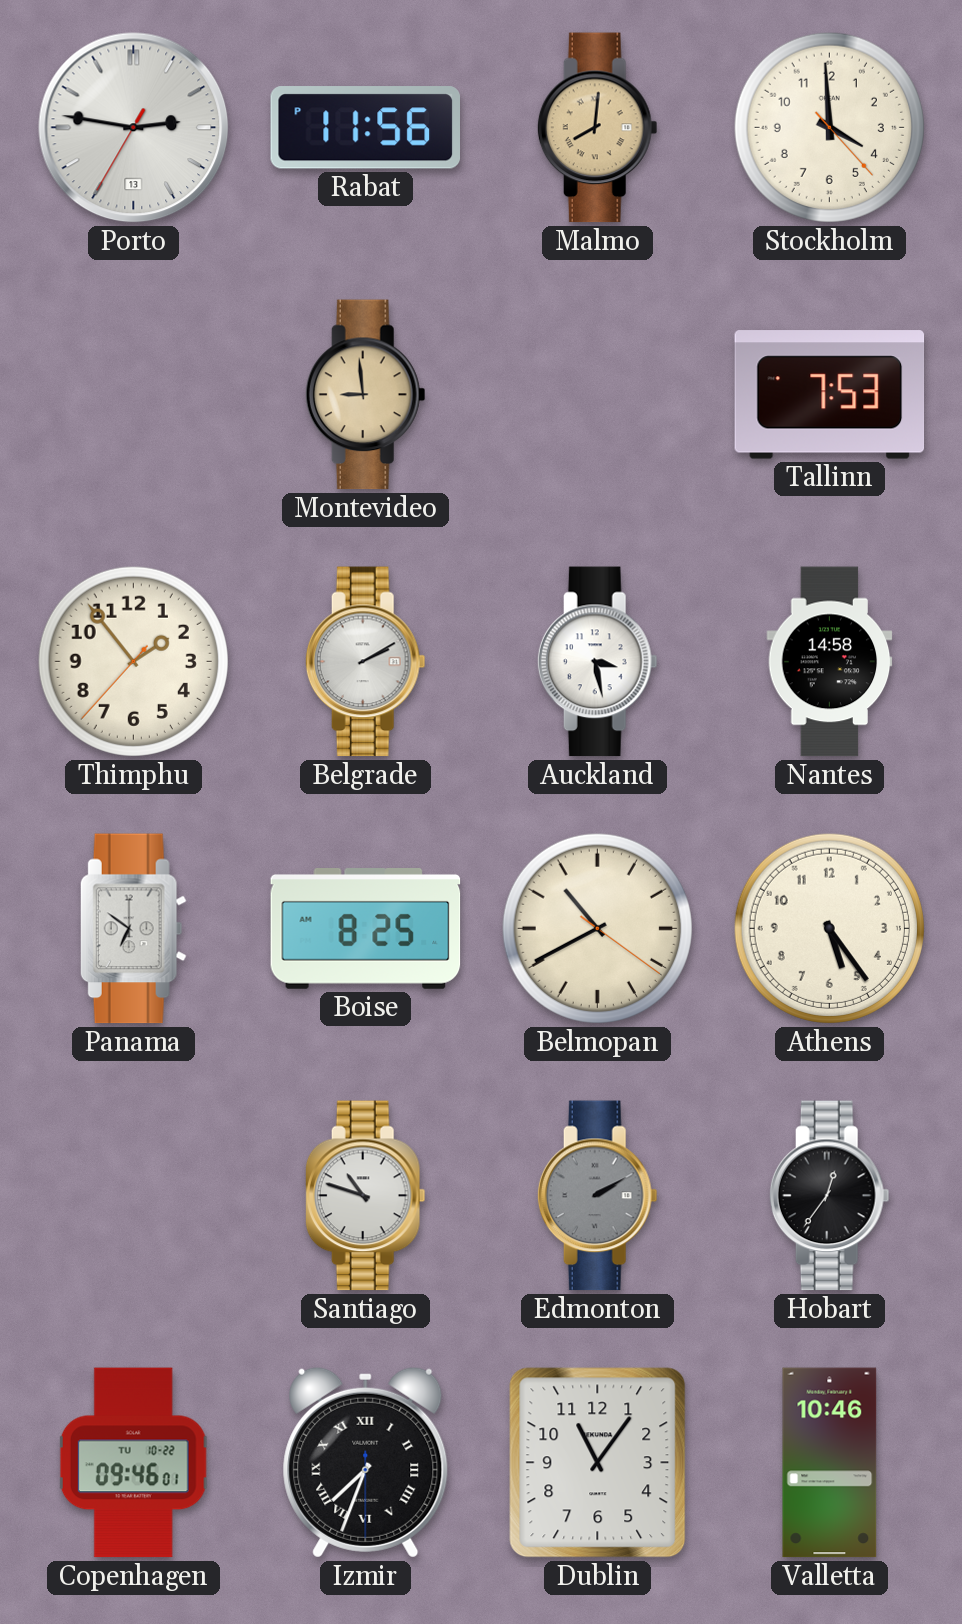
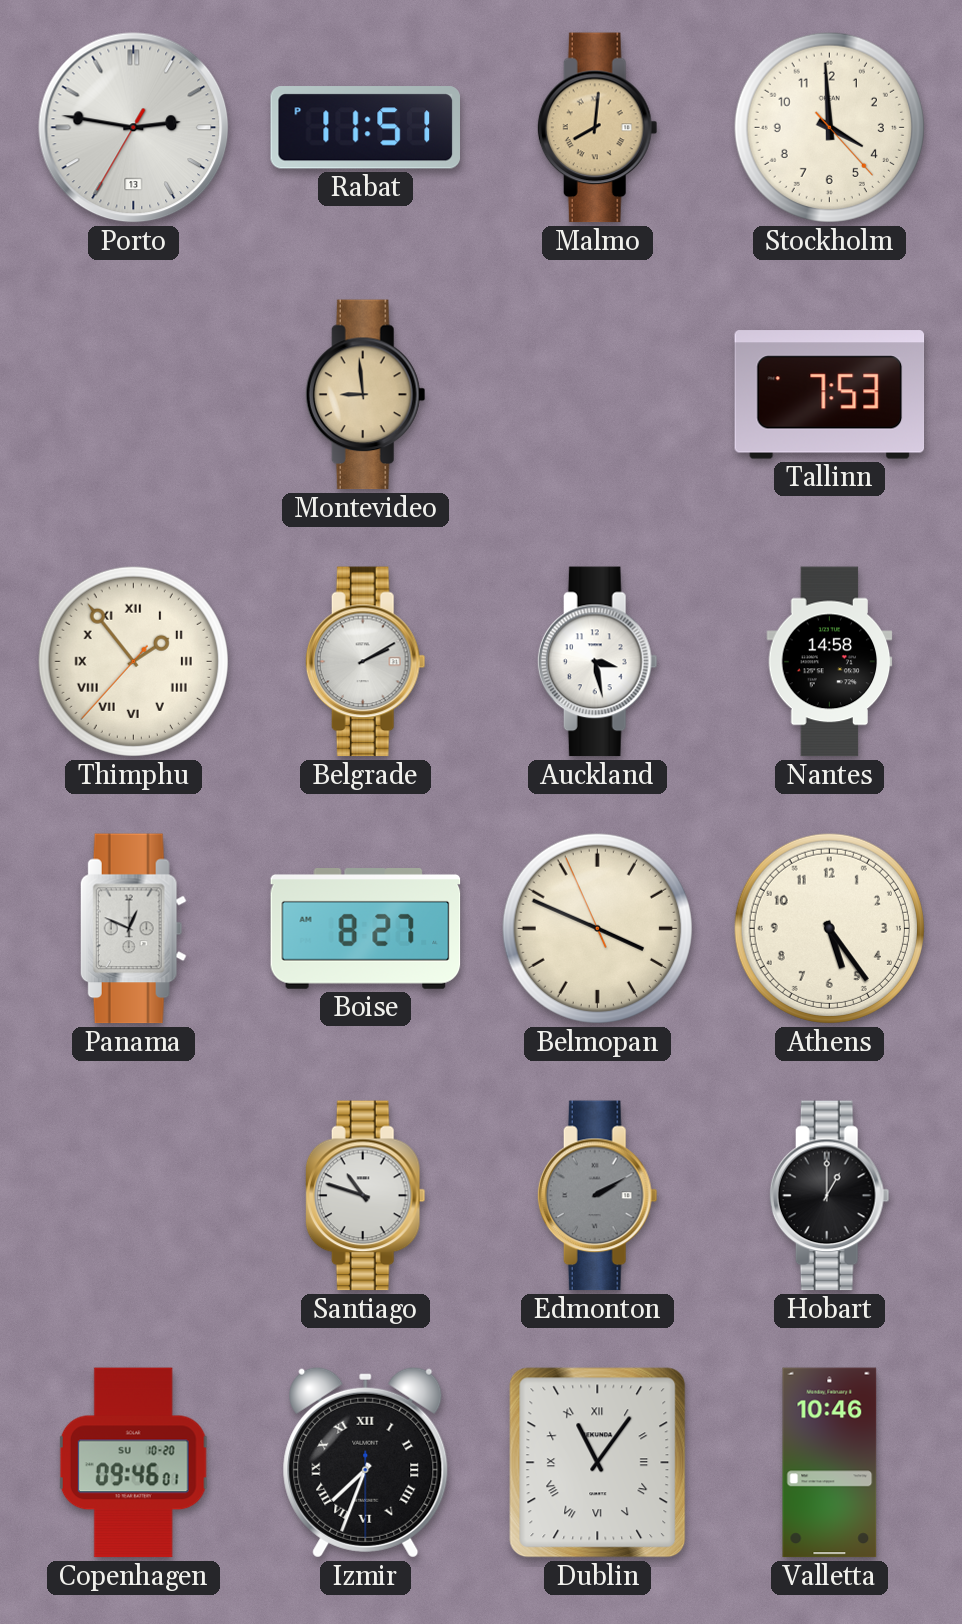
Rabat: 11:56 -> 11:51
Thimphu numerals: Arabic -> Roman
Panama: 6:51 -> 12:49
Boise: 8:25 -> 8:27
Belmopan: 10:40 -> 3:48
Hobart: 12:36 -> 1:00
Copenhagen date: TU 10-22 -> SU 10-20
Dublin numerals: Arabic -> Roman
